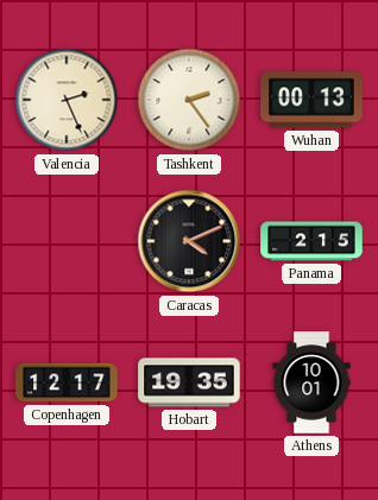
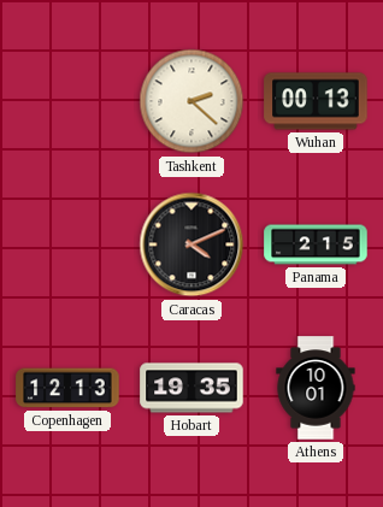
Valencia: 2:26 -> none
Tashkent: 2:24 -> 2:22
Copenhagen: 12:17 -> 12:13
